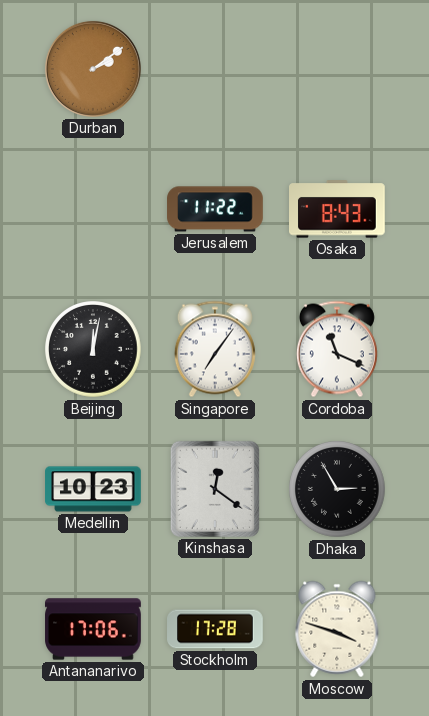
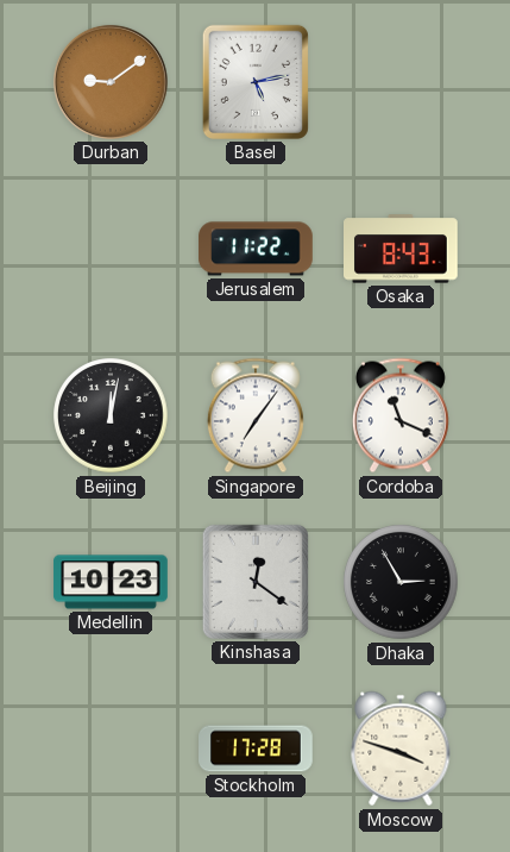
Durban: 2:09 -> 9:09
Basel: none -> 5:13
Antananarivo: 17:06 -> none
